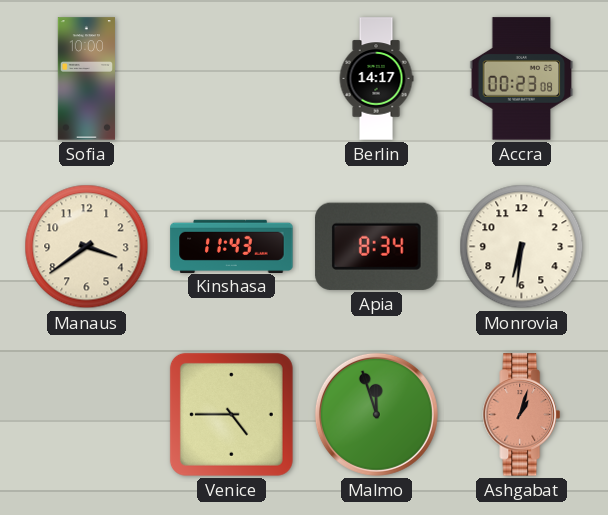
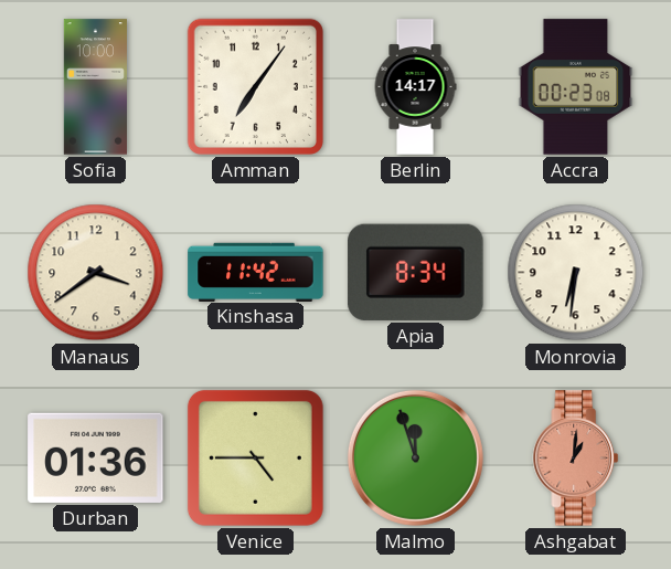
Amman: none -> 7:06
Kinshasa: 11:43 -> 11:42
Durban: none -> 01:36
Ashgabat: 1:03 -> 1:01
